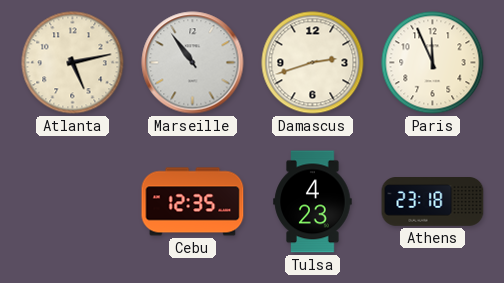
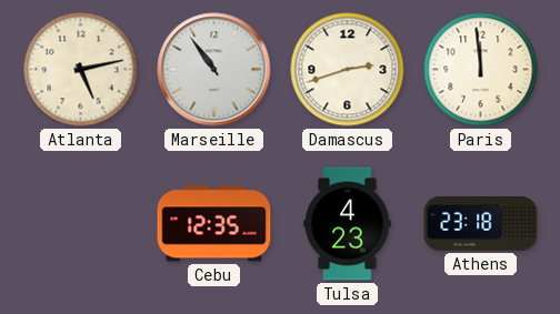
Paris: 11:56 -> 11:59
